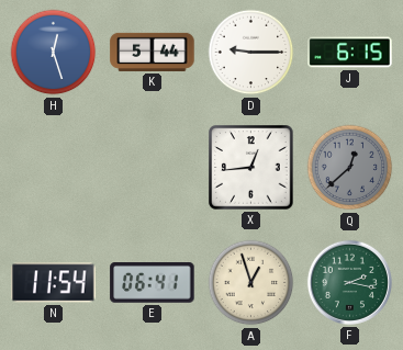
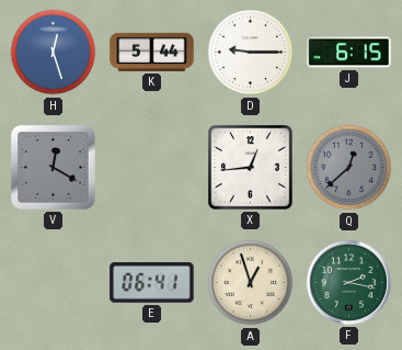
V: none -> 12:20
N: 11:54 -> none
